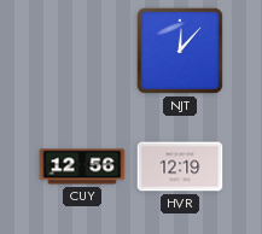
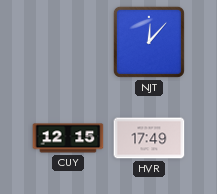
CUY: 12:56 -> 12:15
HVR: 12:19 -> 17:49
